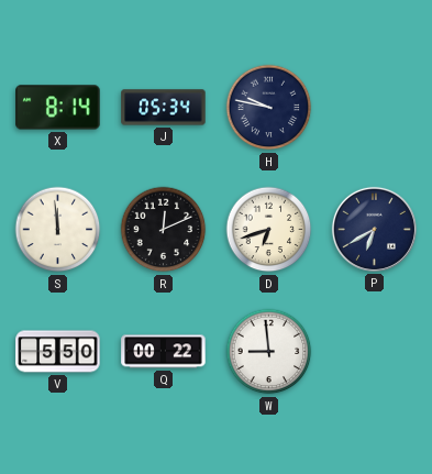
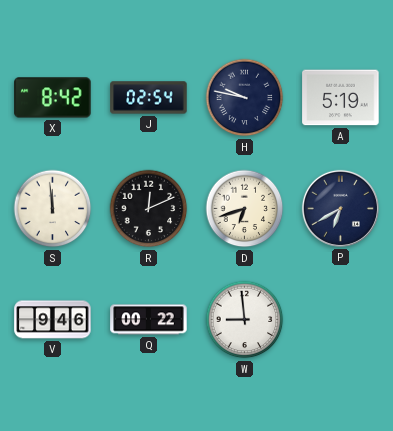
X: 8:14 -> 8:42
J: 05:34 -> 02:54
A: none -> 5:19
V: 5:50 -> 9:46
